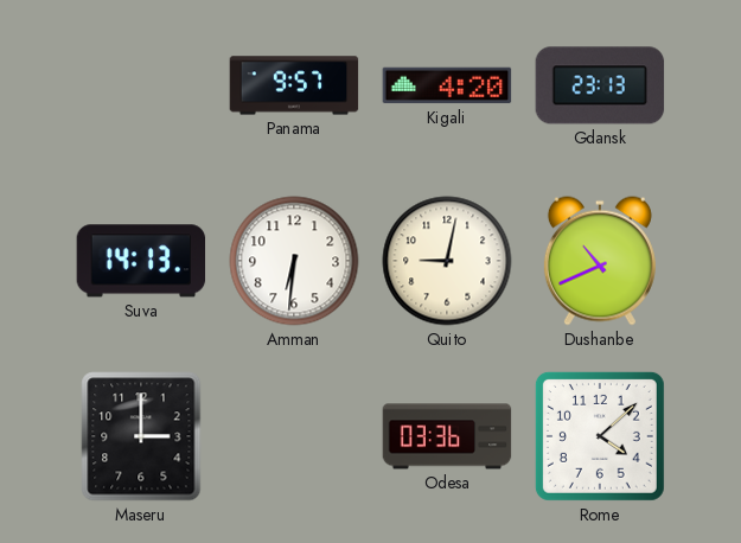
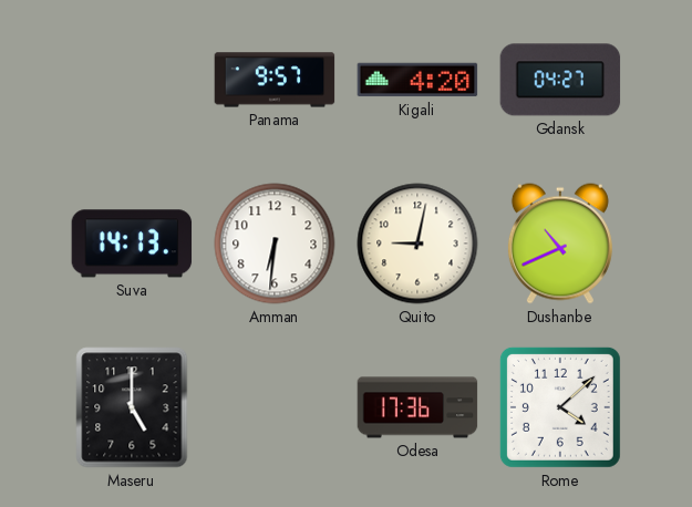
Gdansk: 23:13 -> 04:27
Maseru: 3:00 -> 5:00
Odesa: 03:36 -> 17:36
